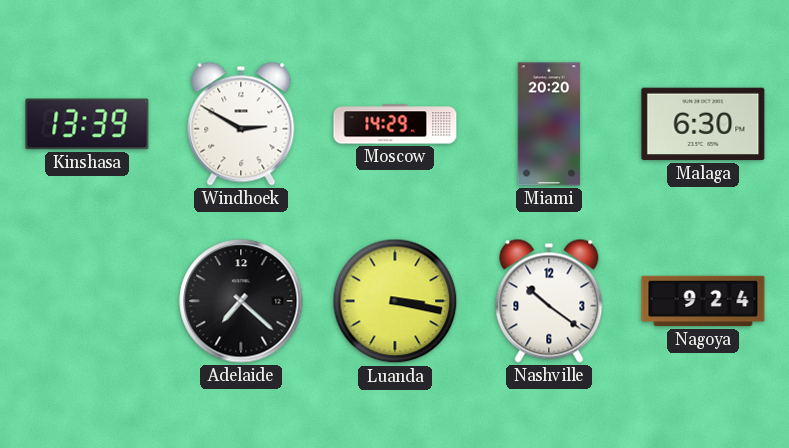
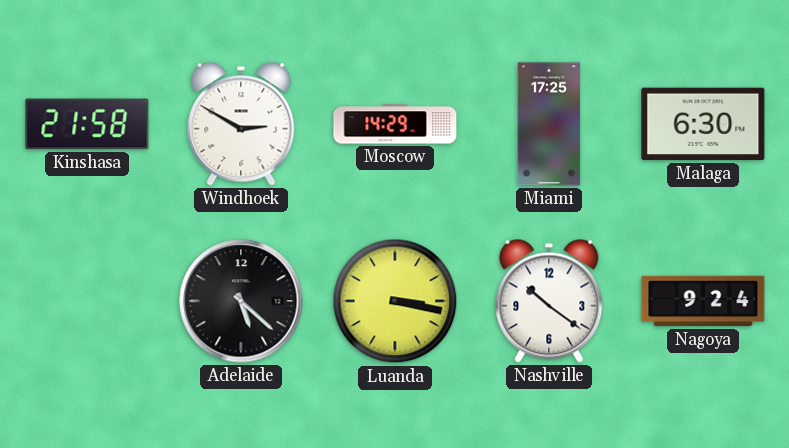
Kinshasa: 13:39 -> 21:58
Miami: 20:20 -> 17:25
Adelaide: 7:22 -> 5:22
